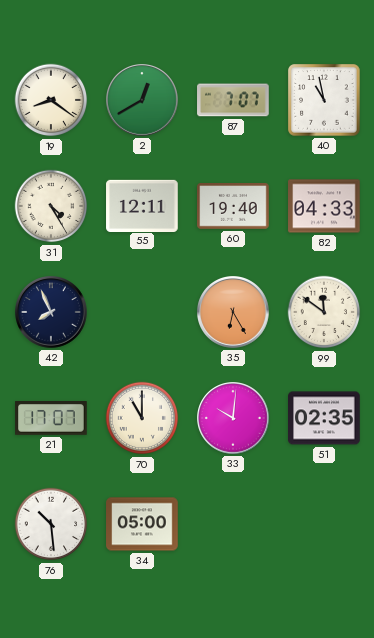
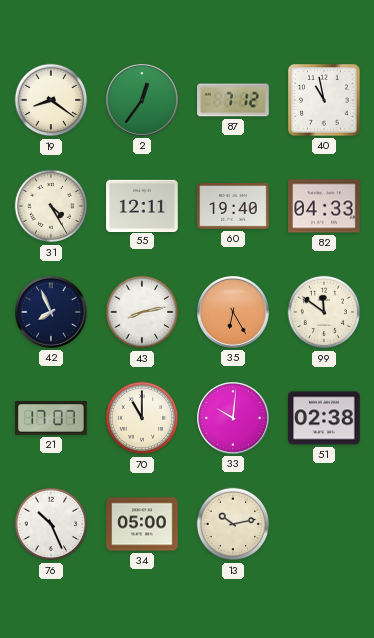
2: 12:40 -> 12:36
87: 7:07 -> 7:12
43: none -> 8:13
51: 02:35 -> 02:38
76: 10:29 -> 10:26
13: none -> 10:13
